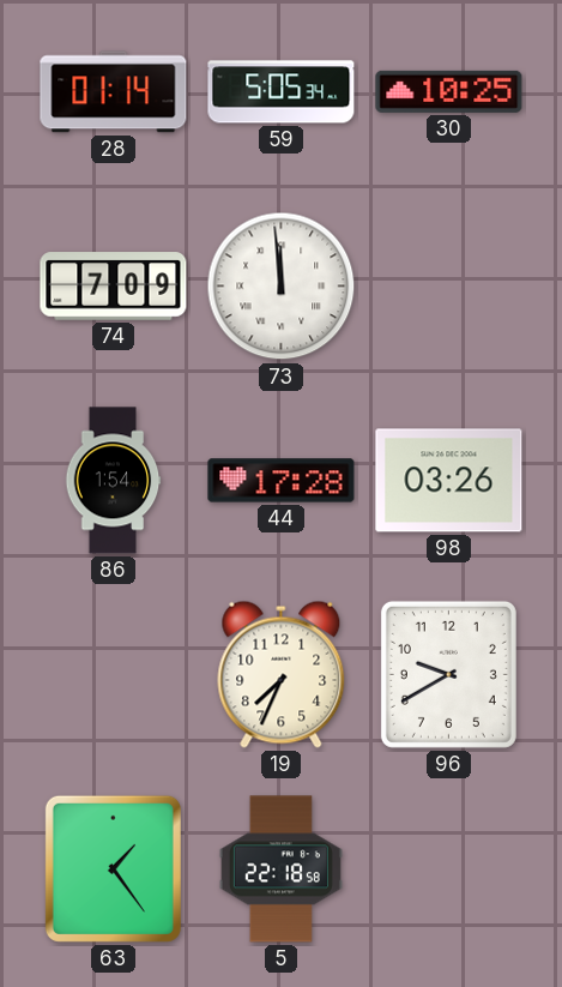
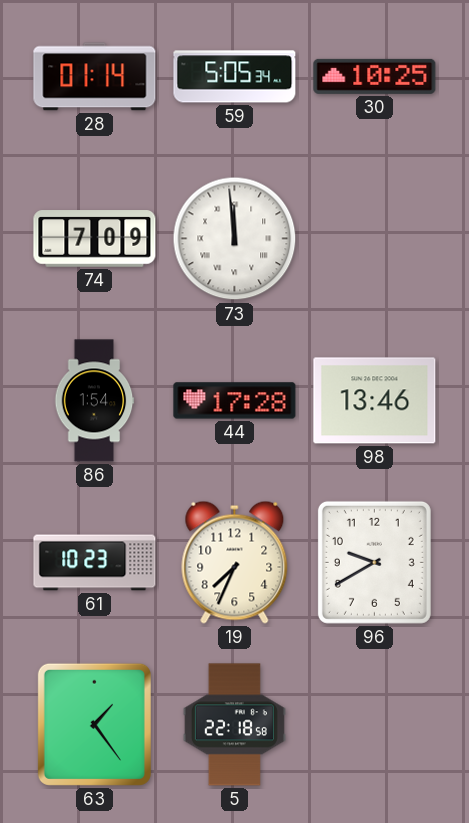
98: 03:26 -> 13:46
61: none -> 10:23
